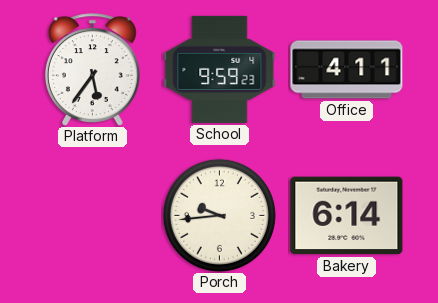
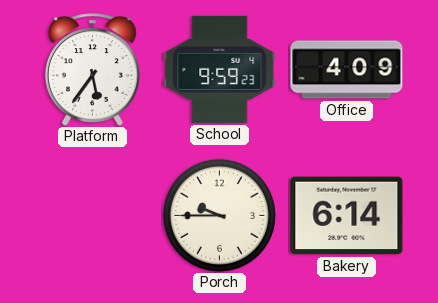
Office: 4:11 -> 4:09
Porch: 9:44 -> 9:45
